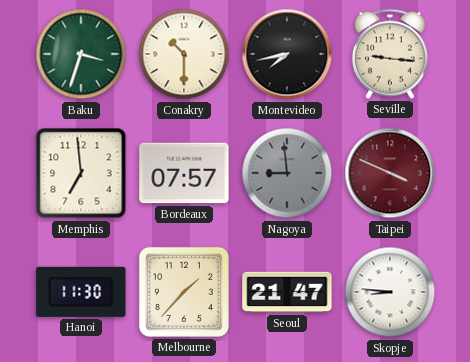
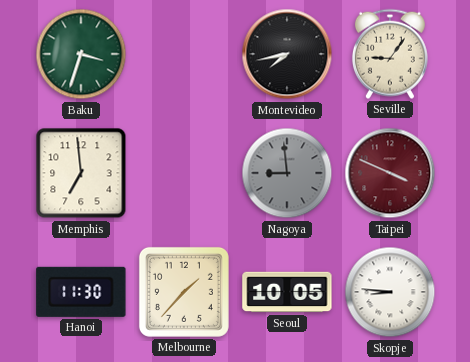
Conakry: 10:30 -> none
Seville: 9:16 -> 9:06
Bordeaux: 07:57 -> none
Seoul: 21:47 -> 10:05
